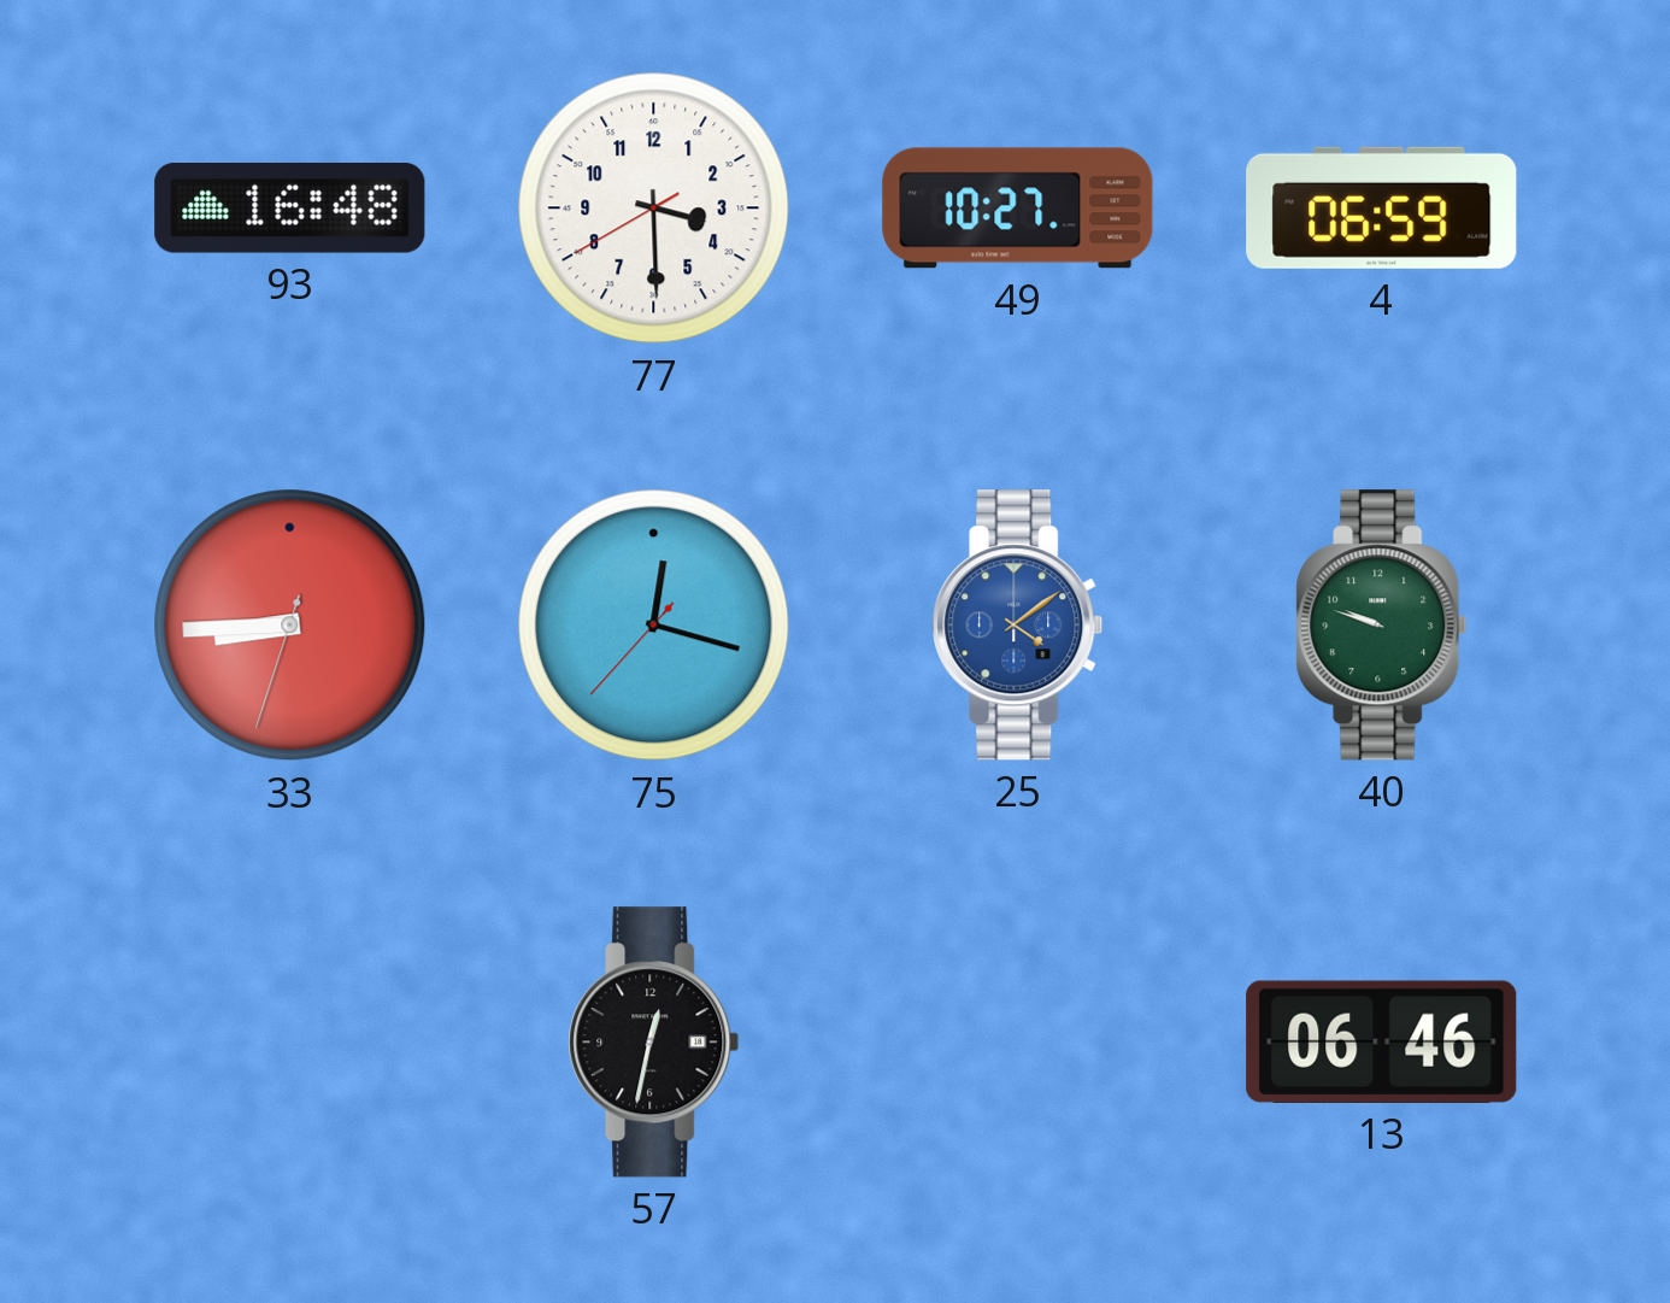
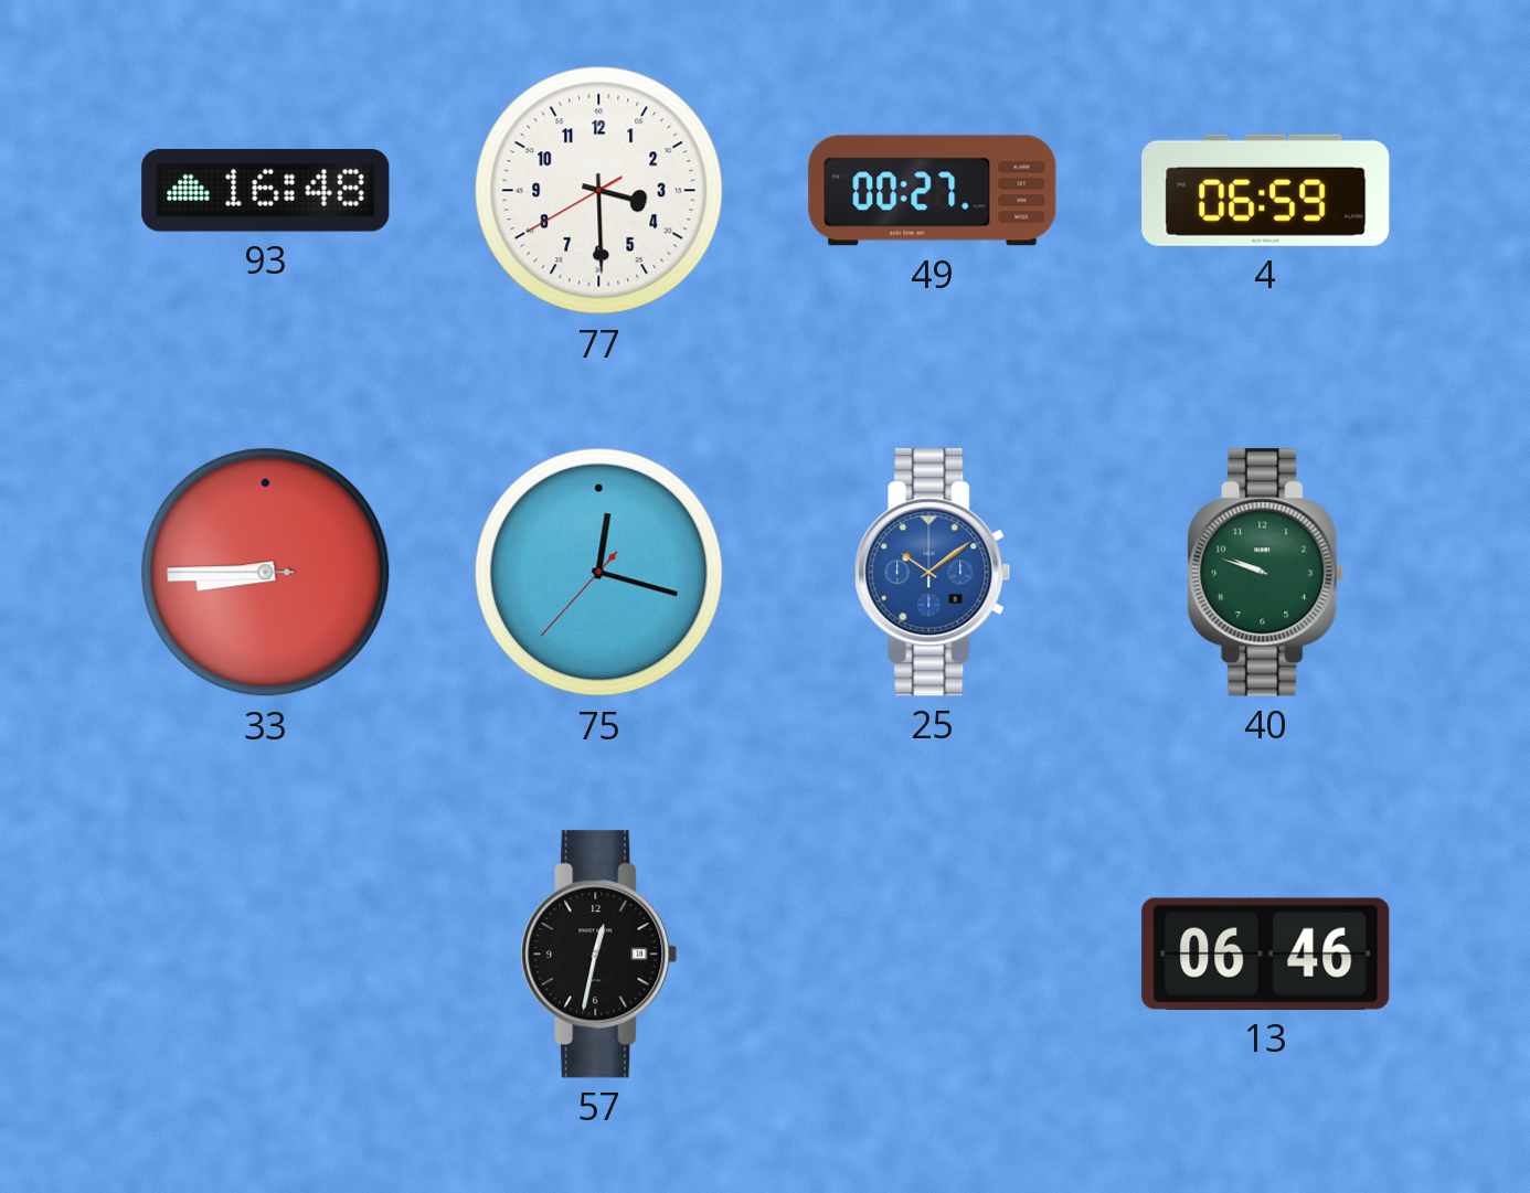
49: 10:27 -> 00:27
33: 8:44:33 -> 8:44:45
25: 4:09 -> 10:09
